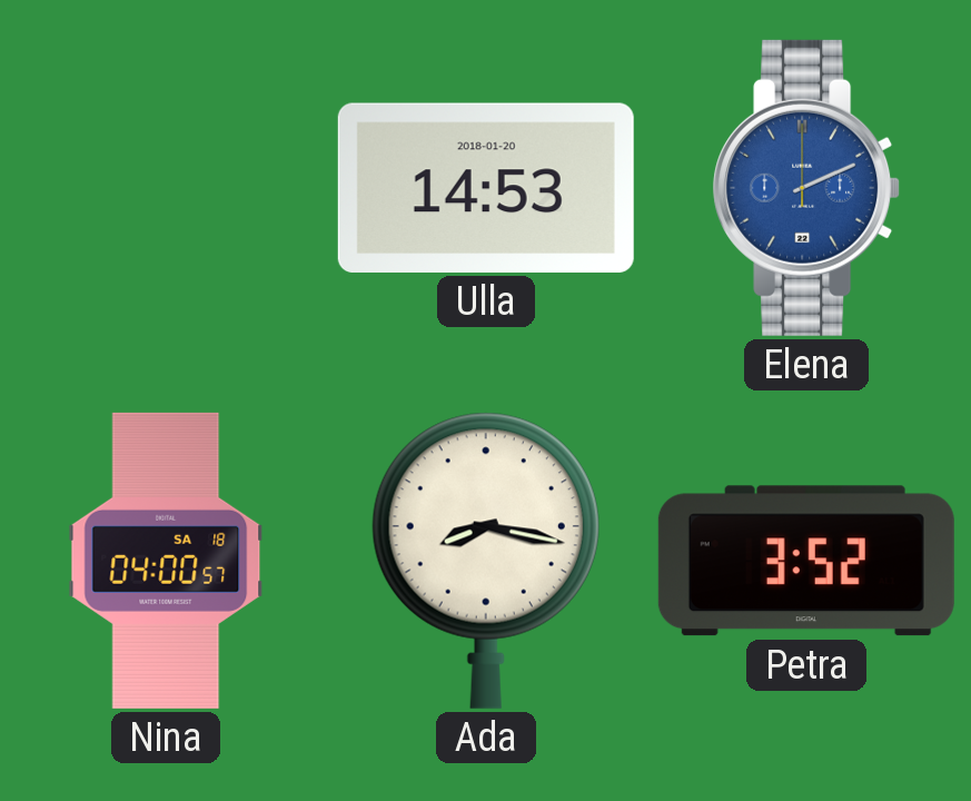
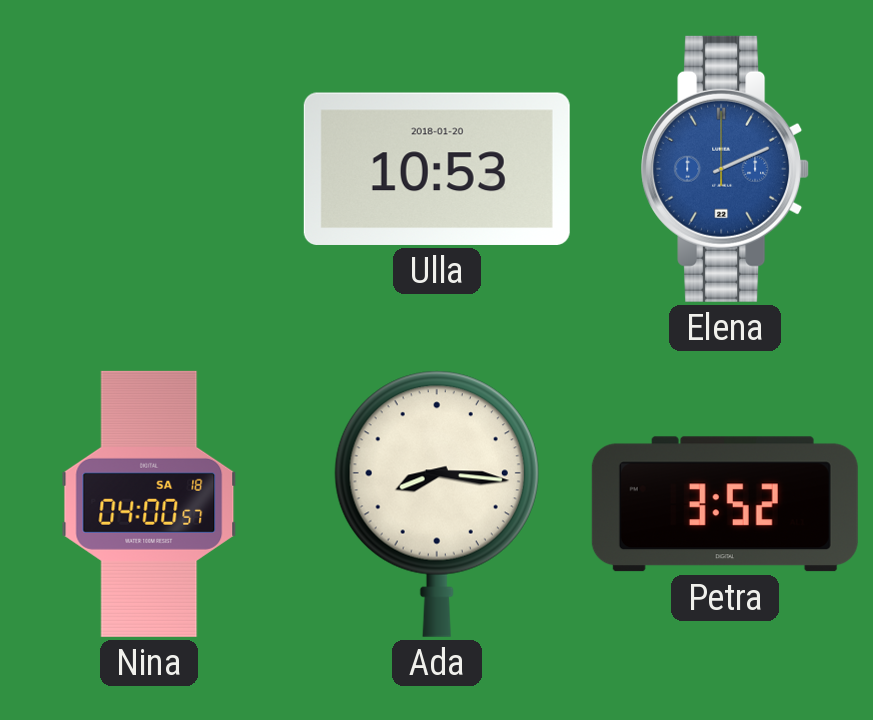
Ulla: 14:53 -> 10:53
Ada: 8:17 -> 8:16
